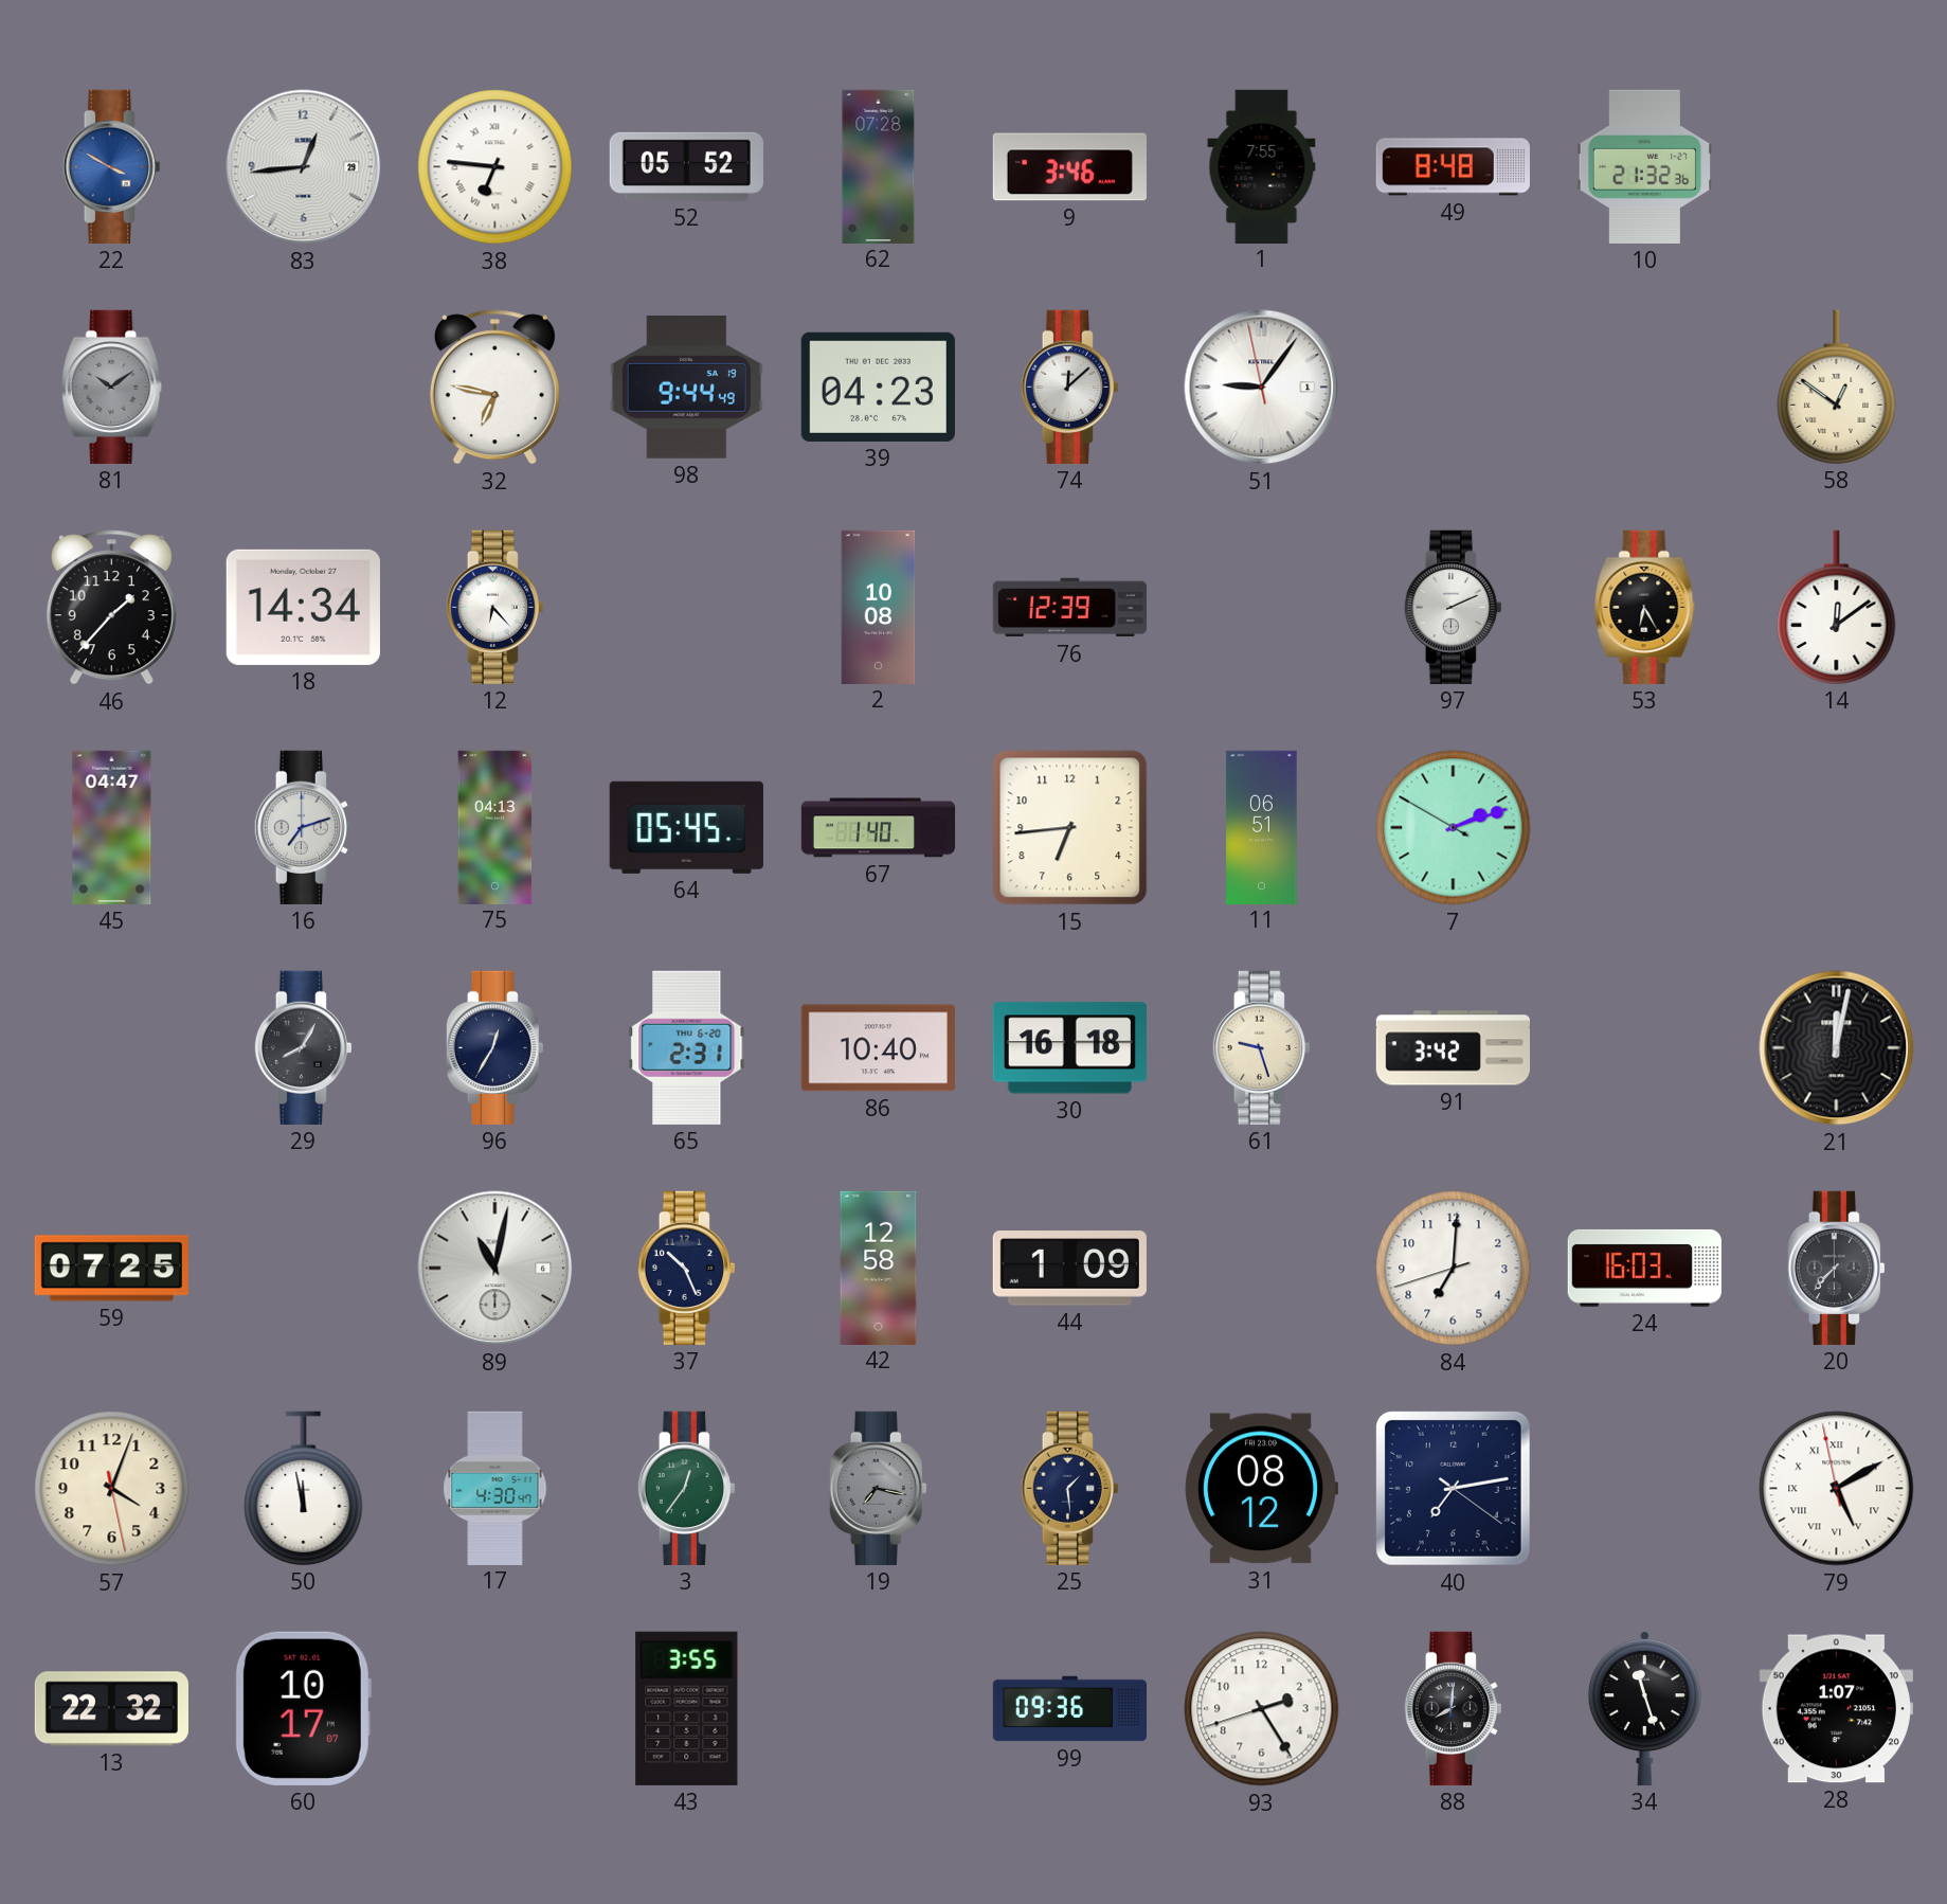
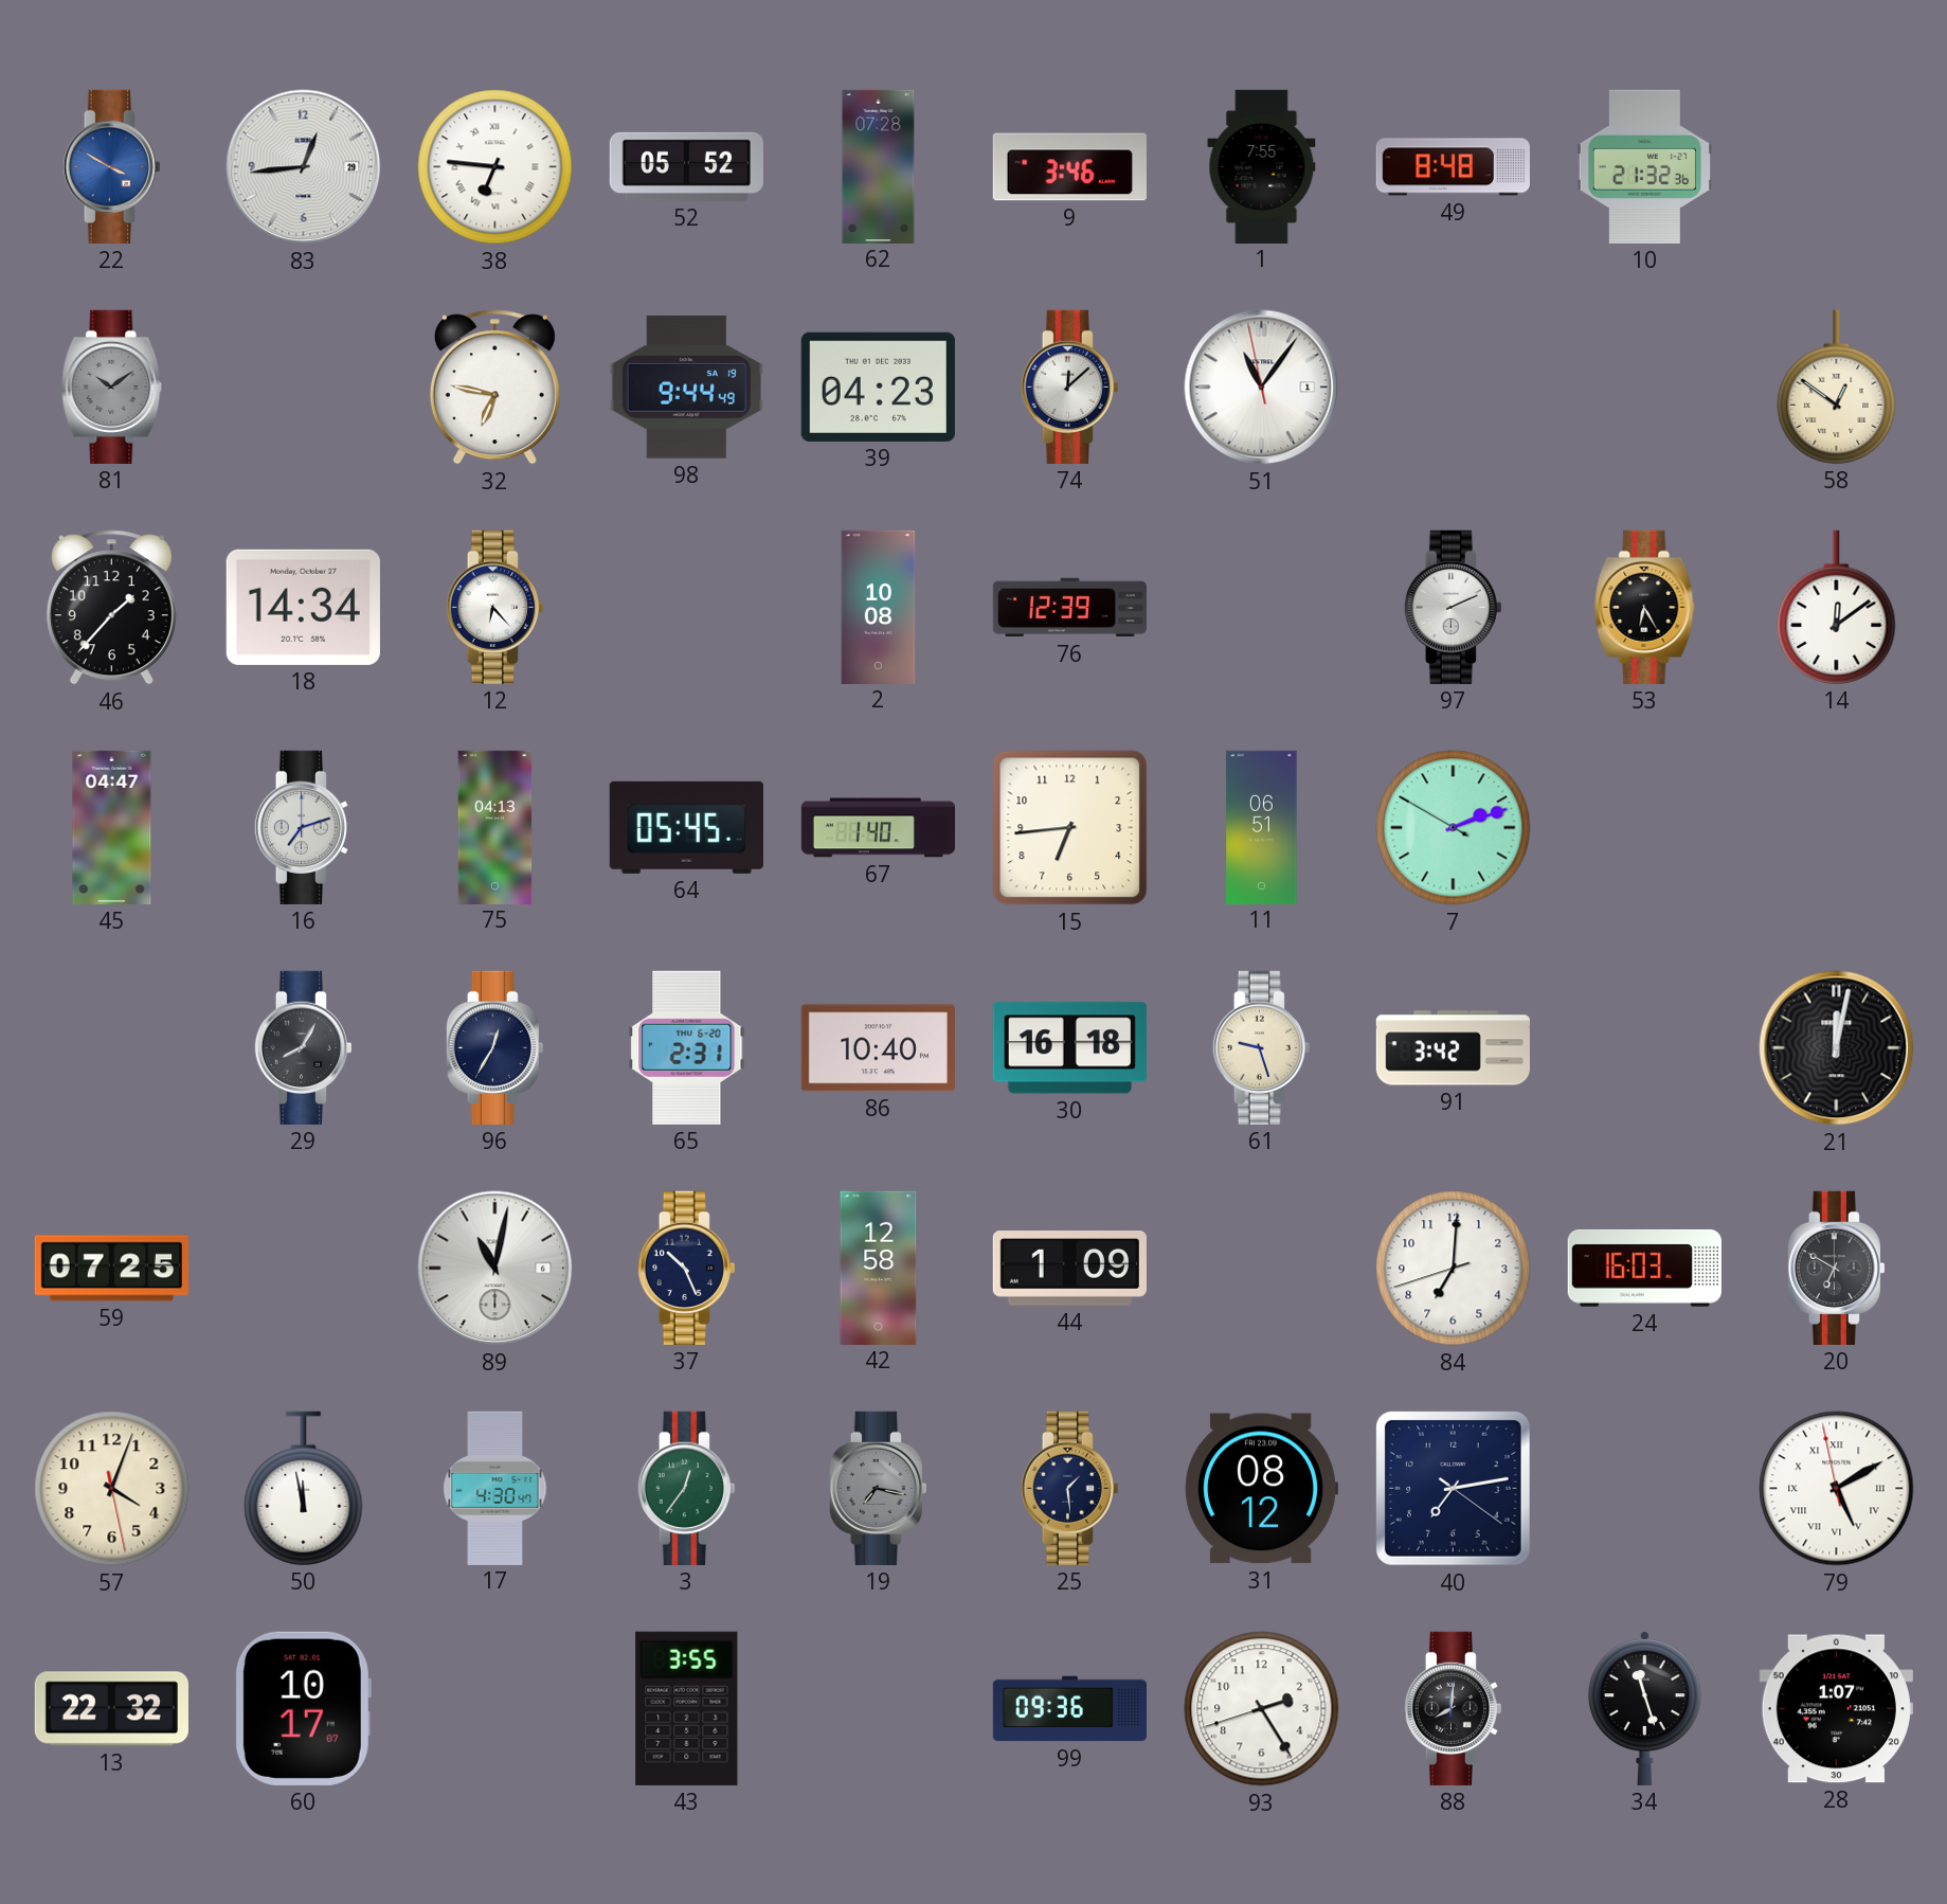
51: 9:05 -> 11:05
20: 7:37 -> 6:50
